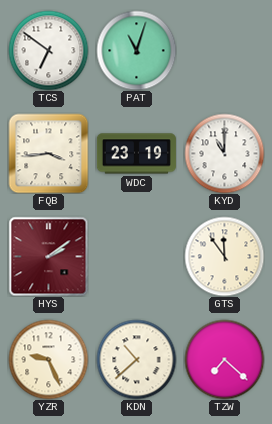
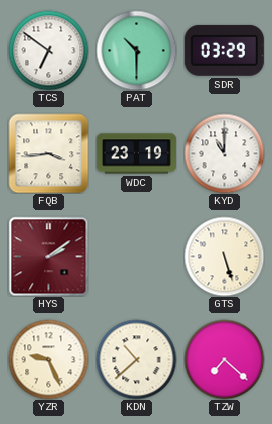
PAT: 11:03 -> 10:30
SDR: none -> 03:29
GTS: 11:54 -> 5:27
